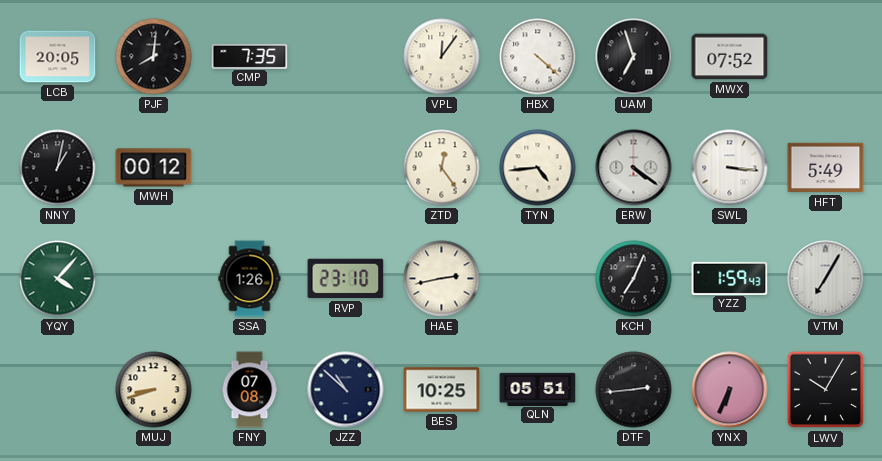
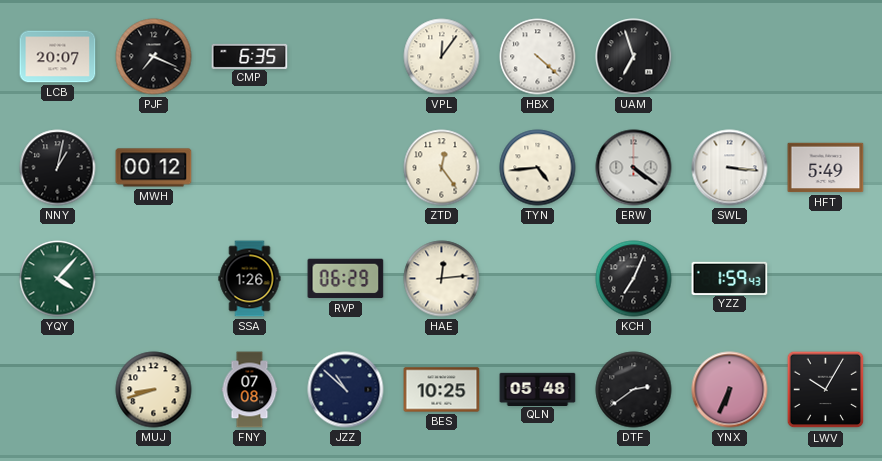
LCB: 20:05 -> 20:07
PJF: 8:01 -> 7:19
CMP: 7:35 -> 6:35
MWX: 07:52 -> none
RVP: 23:10 -> 06:29
HAE: 2:43 -> 12:14
VTM: 7:05 -> none
QLN: 05:51 -> 05:48
DTF: 2:44 -> 2:39
